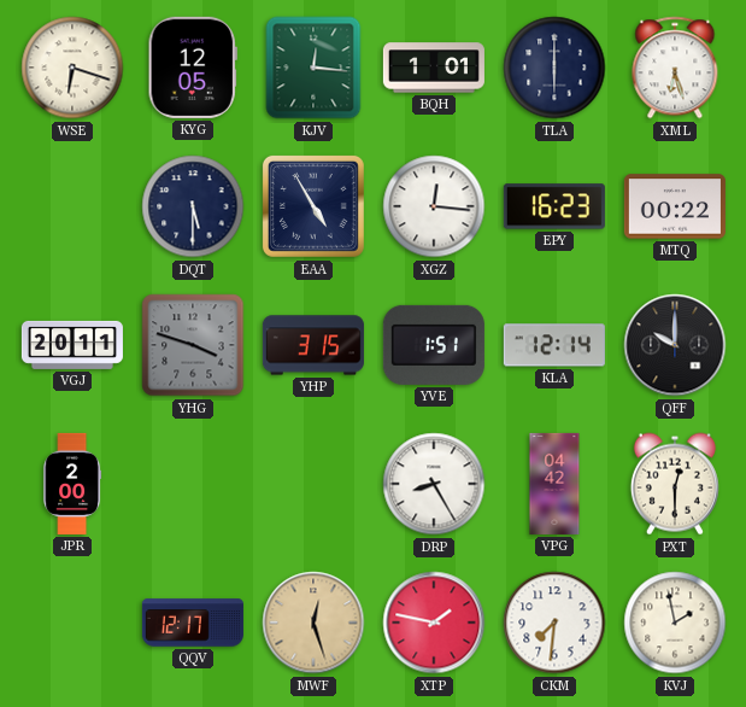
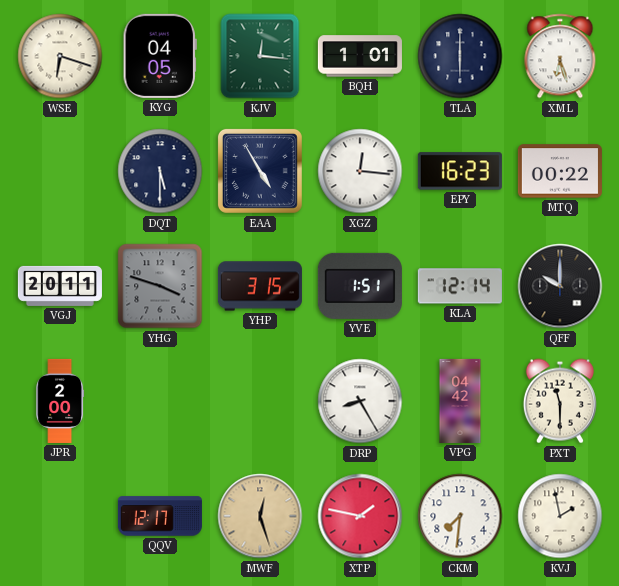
KYG: 12:05 -> 04:05
PXT: 12:30 -> 11:30
